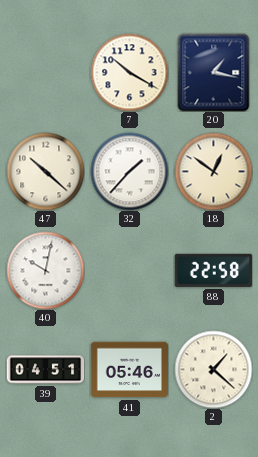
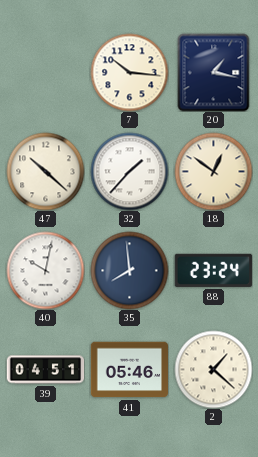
7: 10:20 -> 10:16
35: none -> 7:59
88: 22:58 -> 23:24
